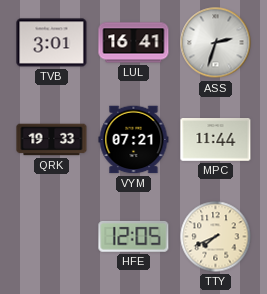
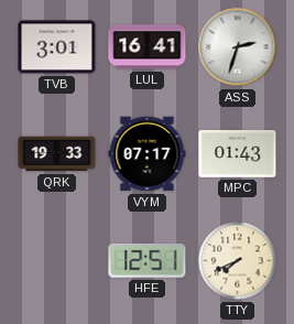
VYM: 07:21 -> 07:17
MPC: 11:44 -> 01:43
HFE: 12:05 -> 12:51
